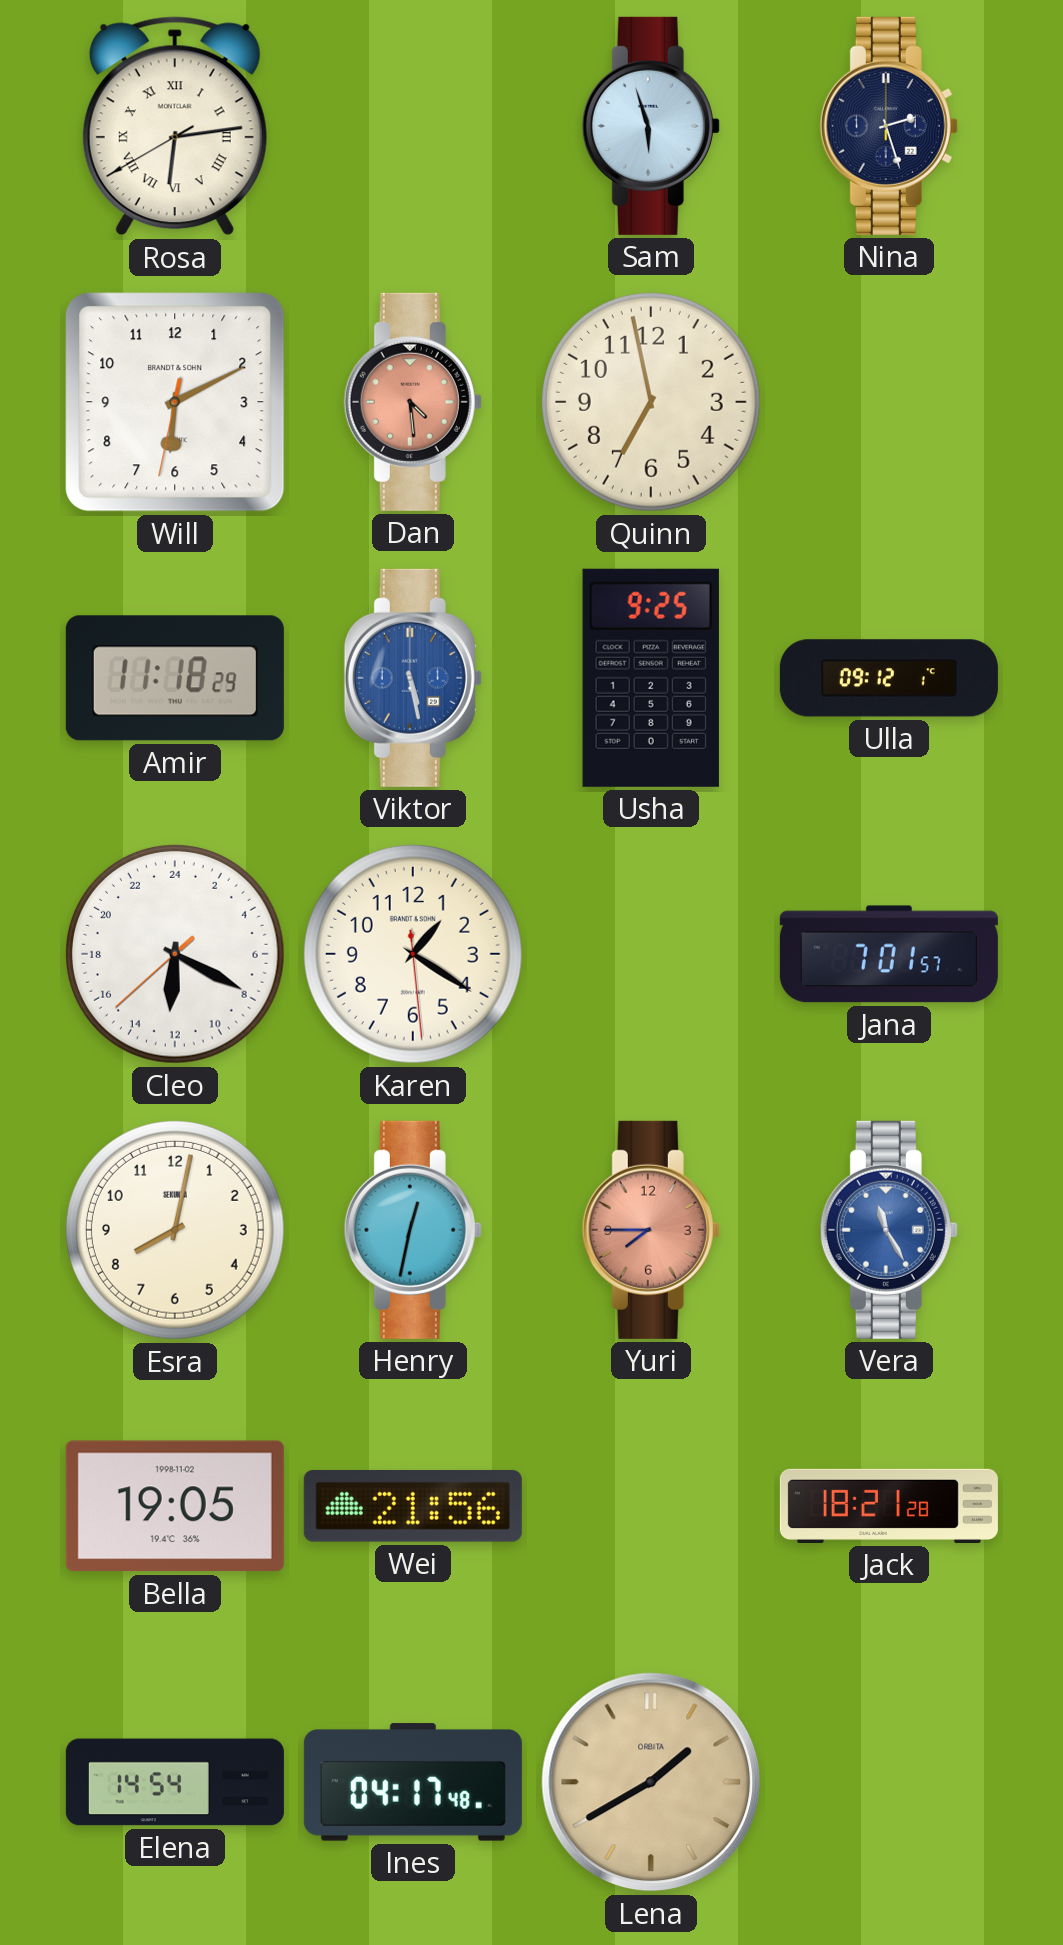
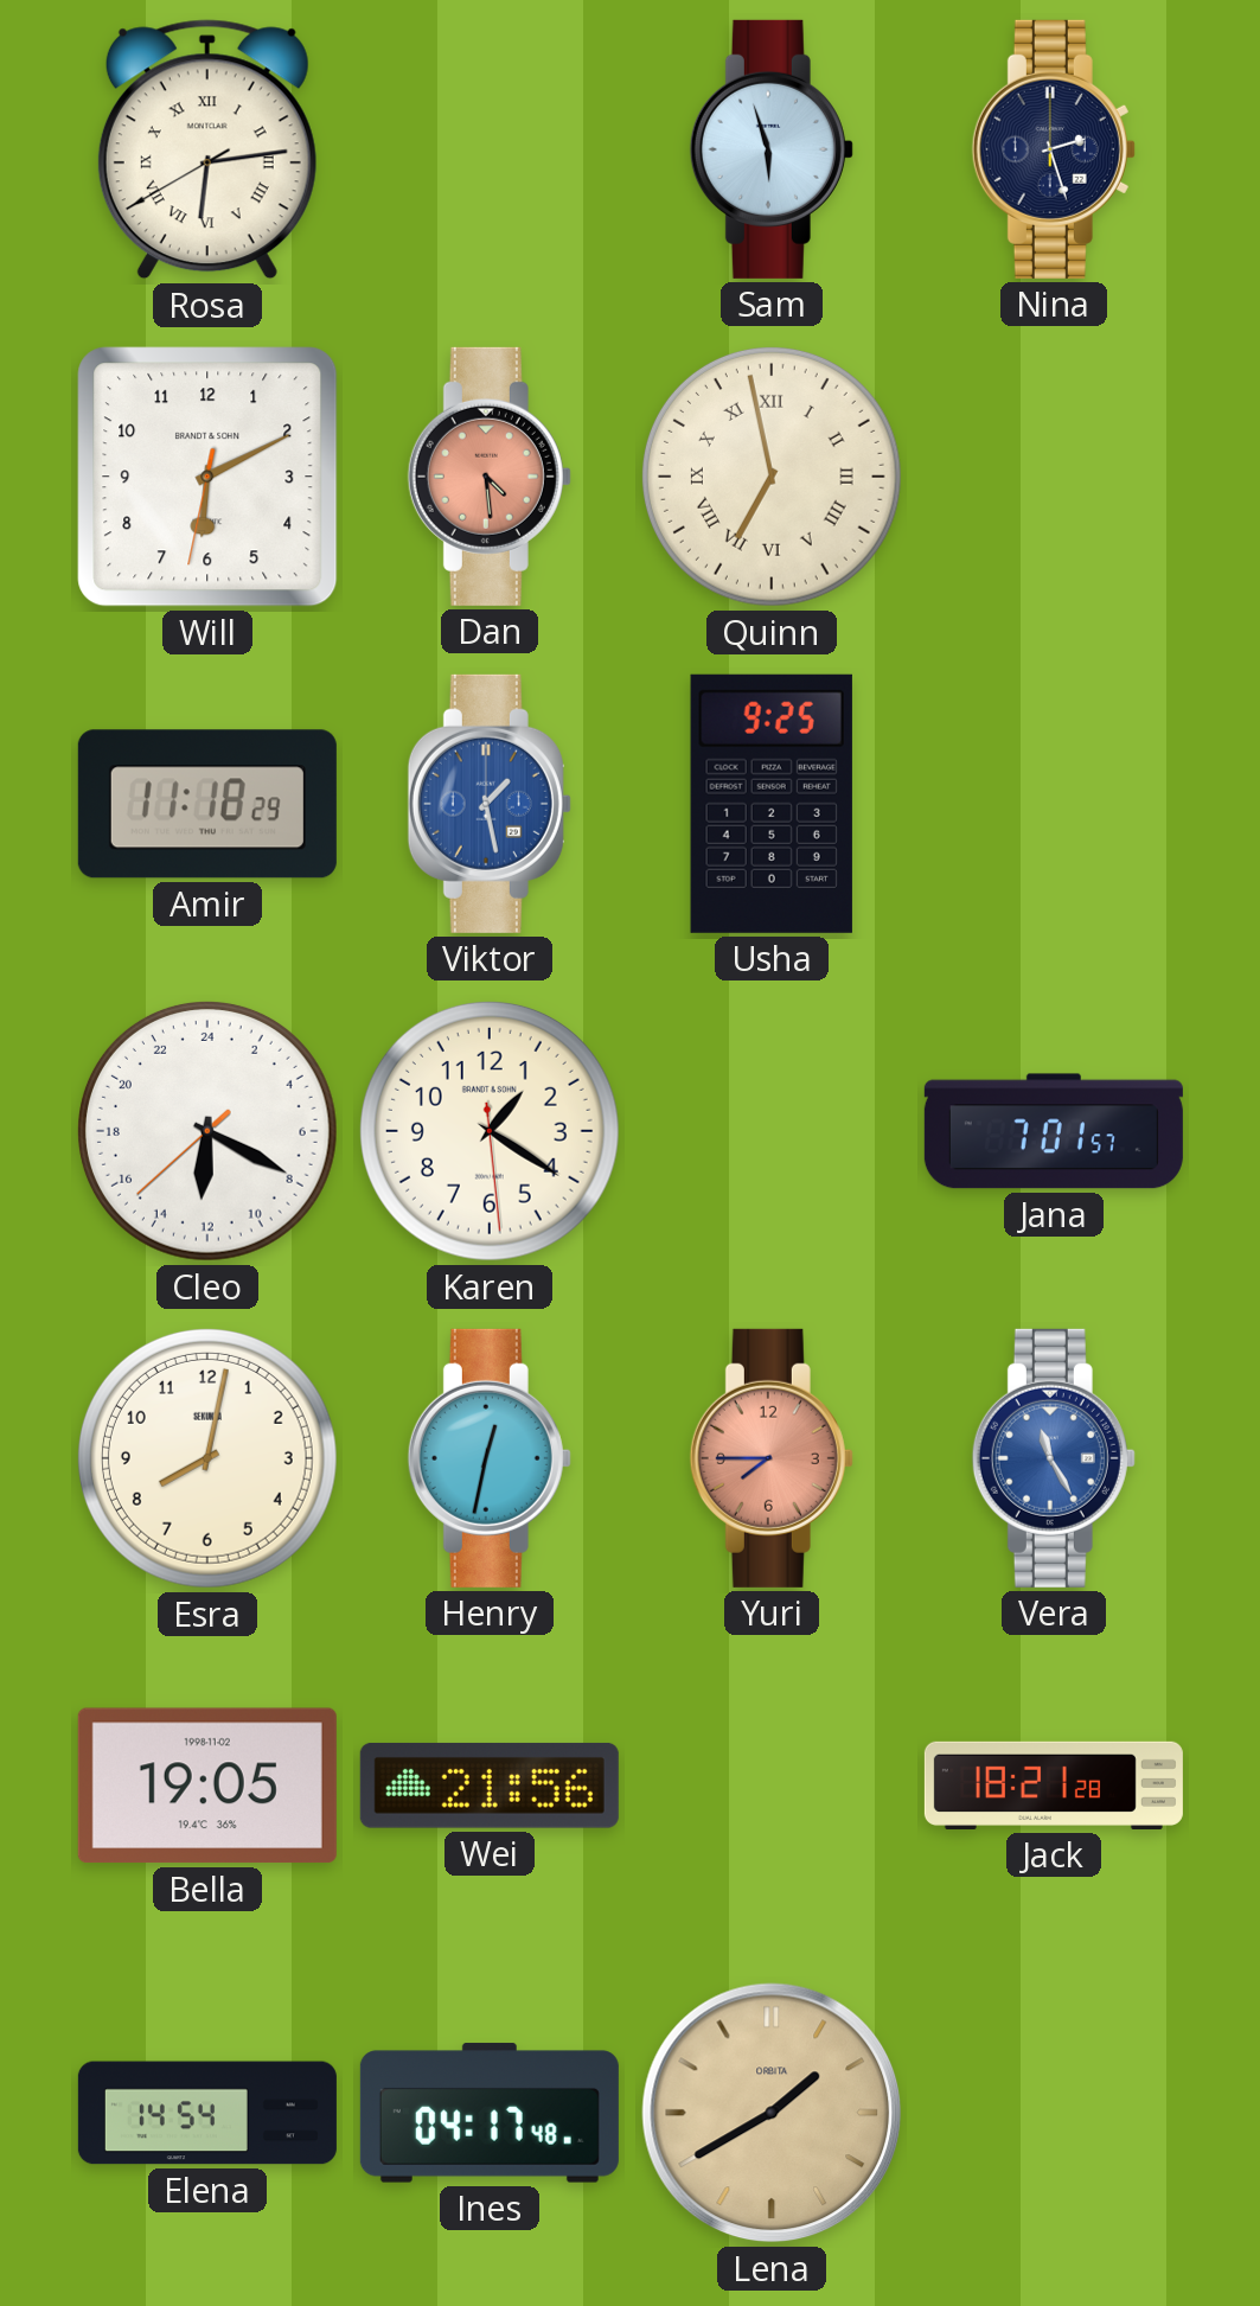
Quinn numerals: Arabic -> Roman
Viktor: 5:28 -> 1:28
Ulla: 09:12 -> none
